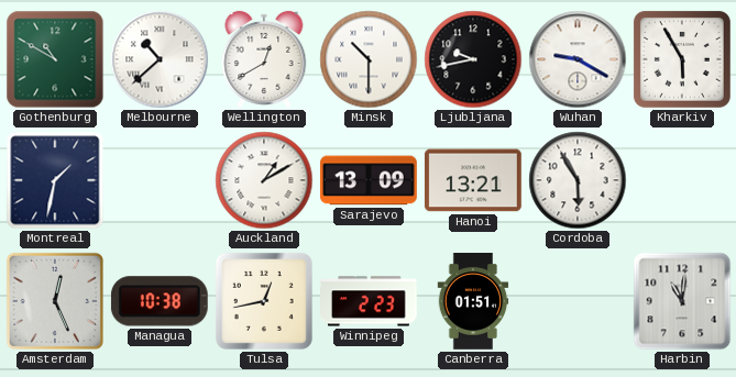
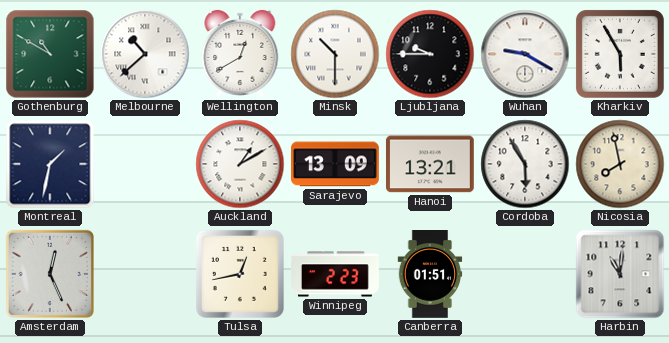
Ljubljana: 9:43 -> 9:45
Nicosia: none -> 7:58
Managua: 10:38 -> none
